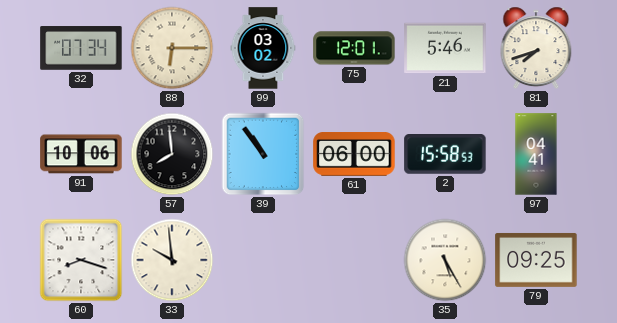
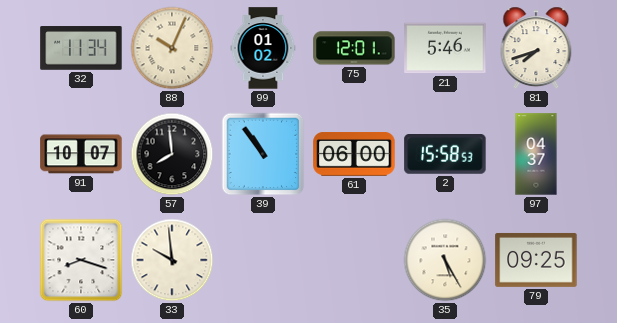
32: 07:34 -> 11:34
88: 6:15 -> 10:04
99: 03:02 -> 01:02
91: 10:06 -> 10:07
97: 04:41 -> 04:37
